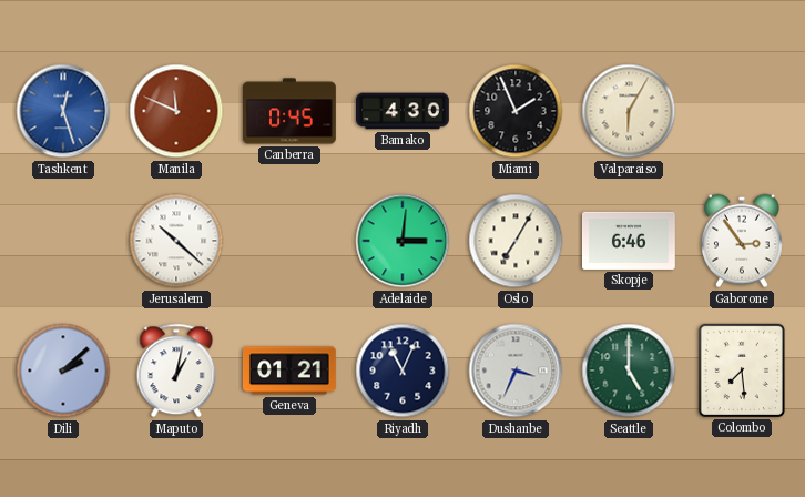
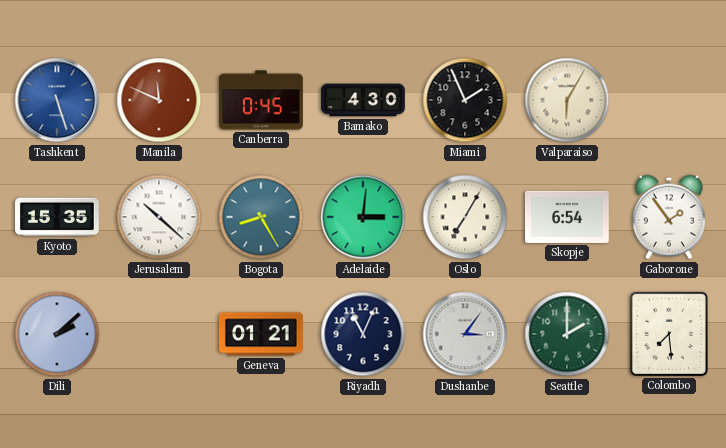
Tashkent: 12:27 -> 5:27
Kyoto: none -> 15:35
Bogota: none -> 8:25
Skopje: 6:46 -> 6:54
Gaborone: 2:54 -> 1:54
Maputo: 1:02 -> none
Dushanbe: 3:34 -> 3:06
Seattle: 5:00 -> 2:00
